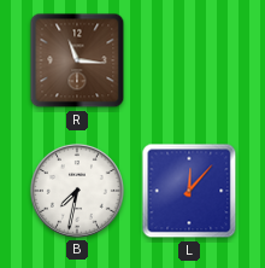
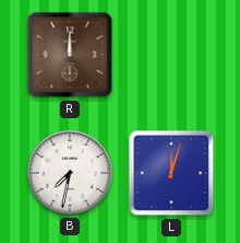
R: 11:16 -> 12:00
L: 12:07 -> 12:03
